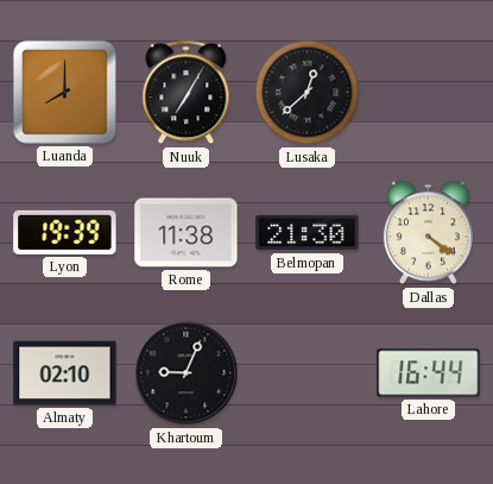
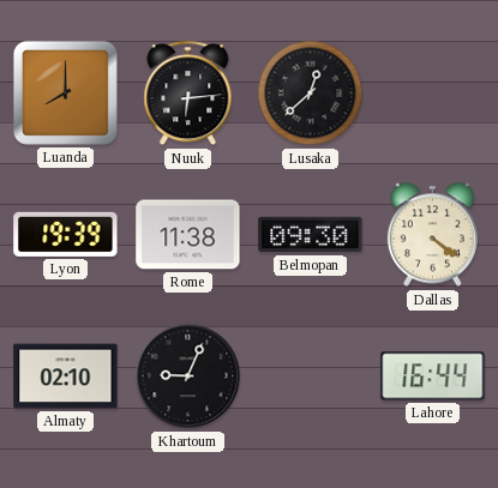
Nuuk: 7:05 -> 6:14
Belmopan: 21:30 -> 09:30
